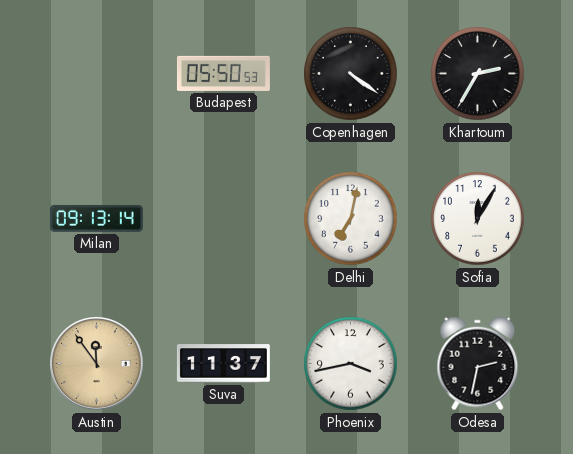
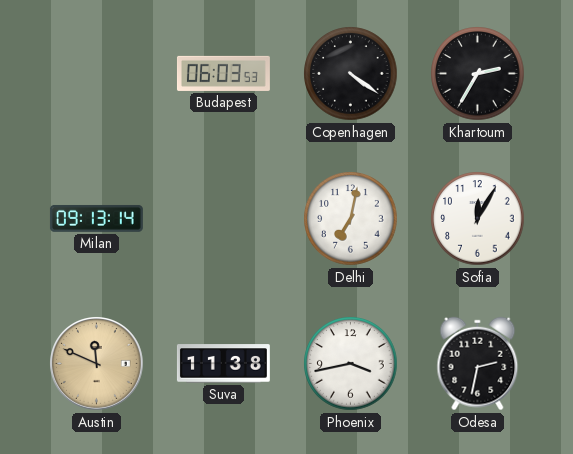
Budapest: 05:50 -> 06:03
Austin: 11:54 -> 11:49
Suva: 11:37 -> 11:38
